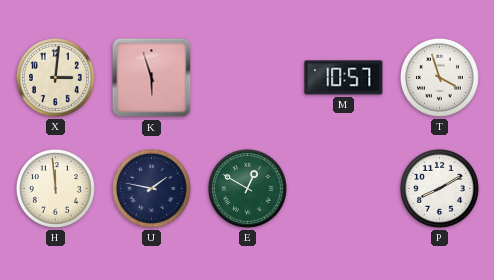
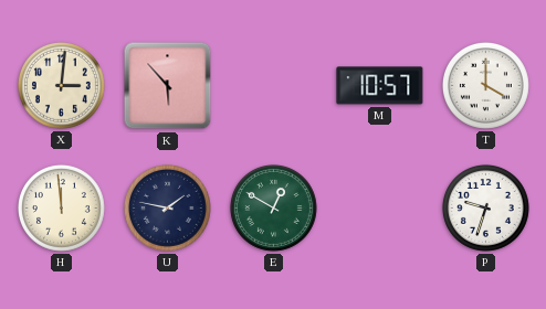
K: 5:57 -> 5:53
T: 3:57 -> 4:00
P: 8:10 -> 9:33
